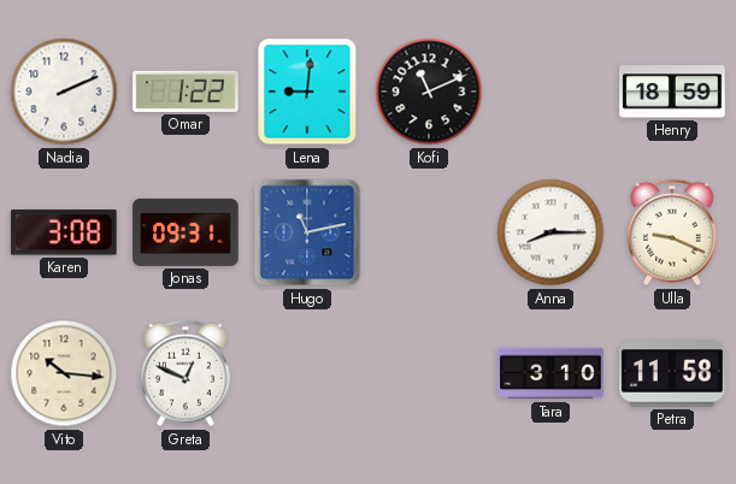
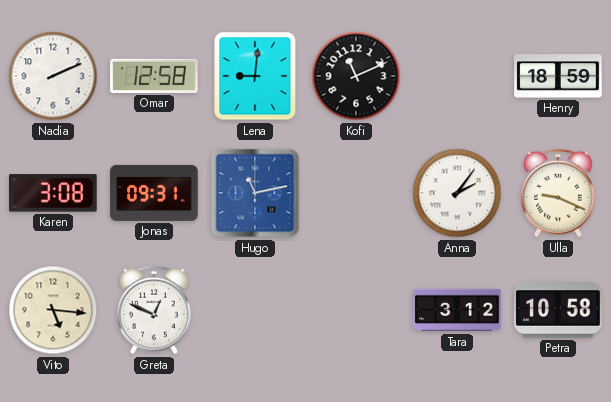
Omar: 1:22 -> 12:58
Anna: 8:15 -> 2:06
Vito: 10:16 -> 5:16
Tara: 3:10 -> 3:12
Petra: 11:58 -> 10:58
